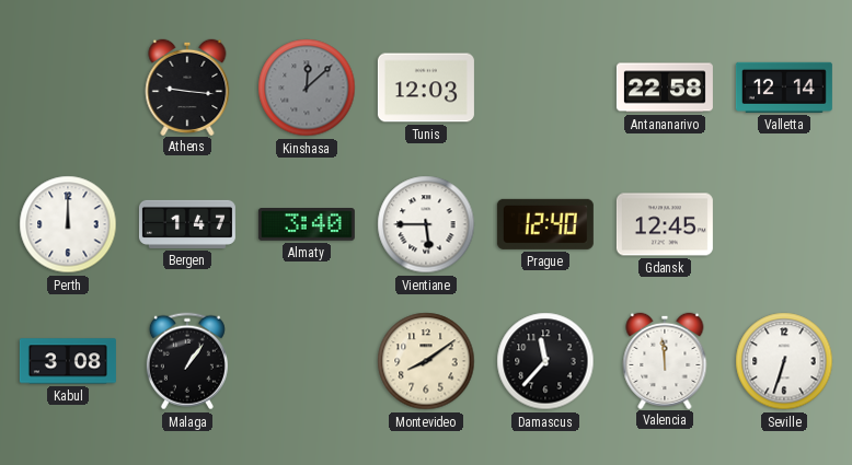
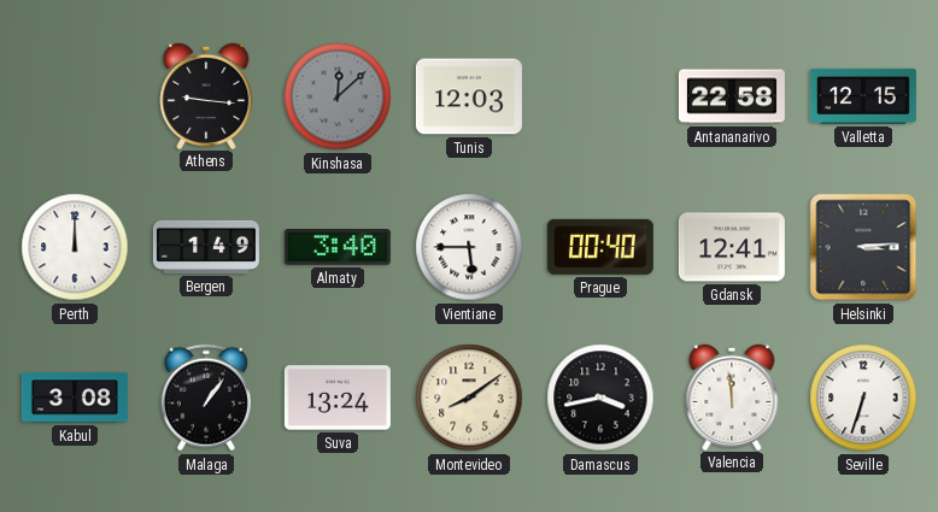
Valletta: 12:14 -> 12:15
Bergen: 1:47 -> 1:49
Prague: 12:40 -> 00:40
Gdansk: 12:45 -> 12:41
Helsinki: none -> 3:14
Suva: none -> 13:24
Damascus: 11:37 -> 3:43
